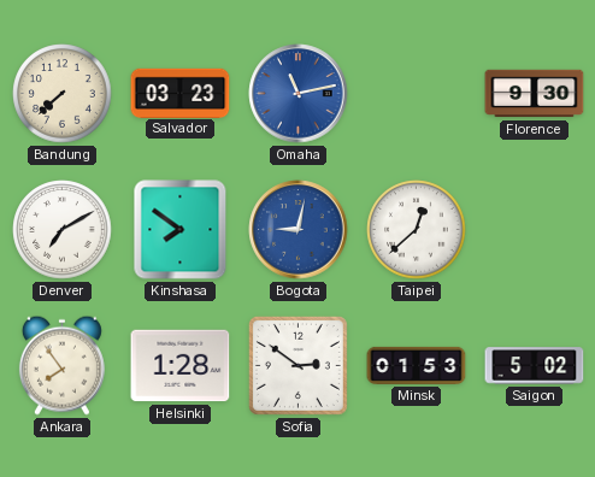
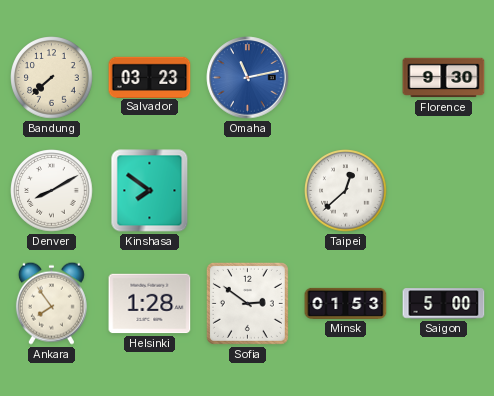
Denver: 7:10 -> 8:10
Bogota: 9:02 -> none
Saigon: 5:02 -> 5:00
